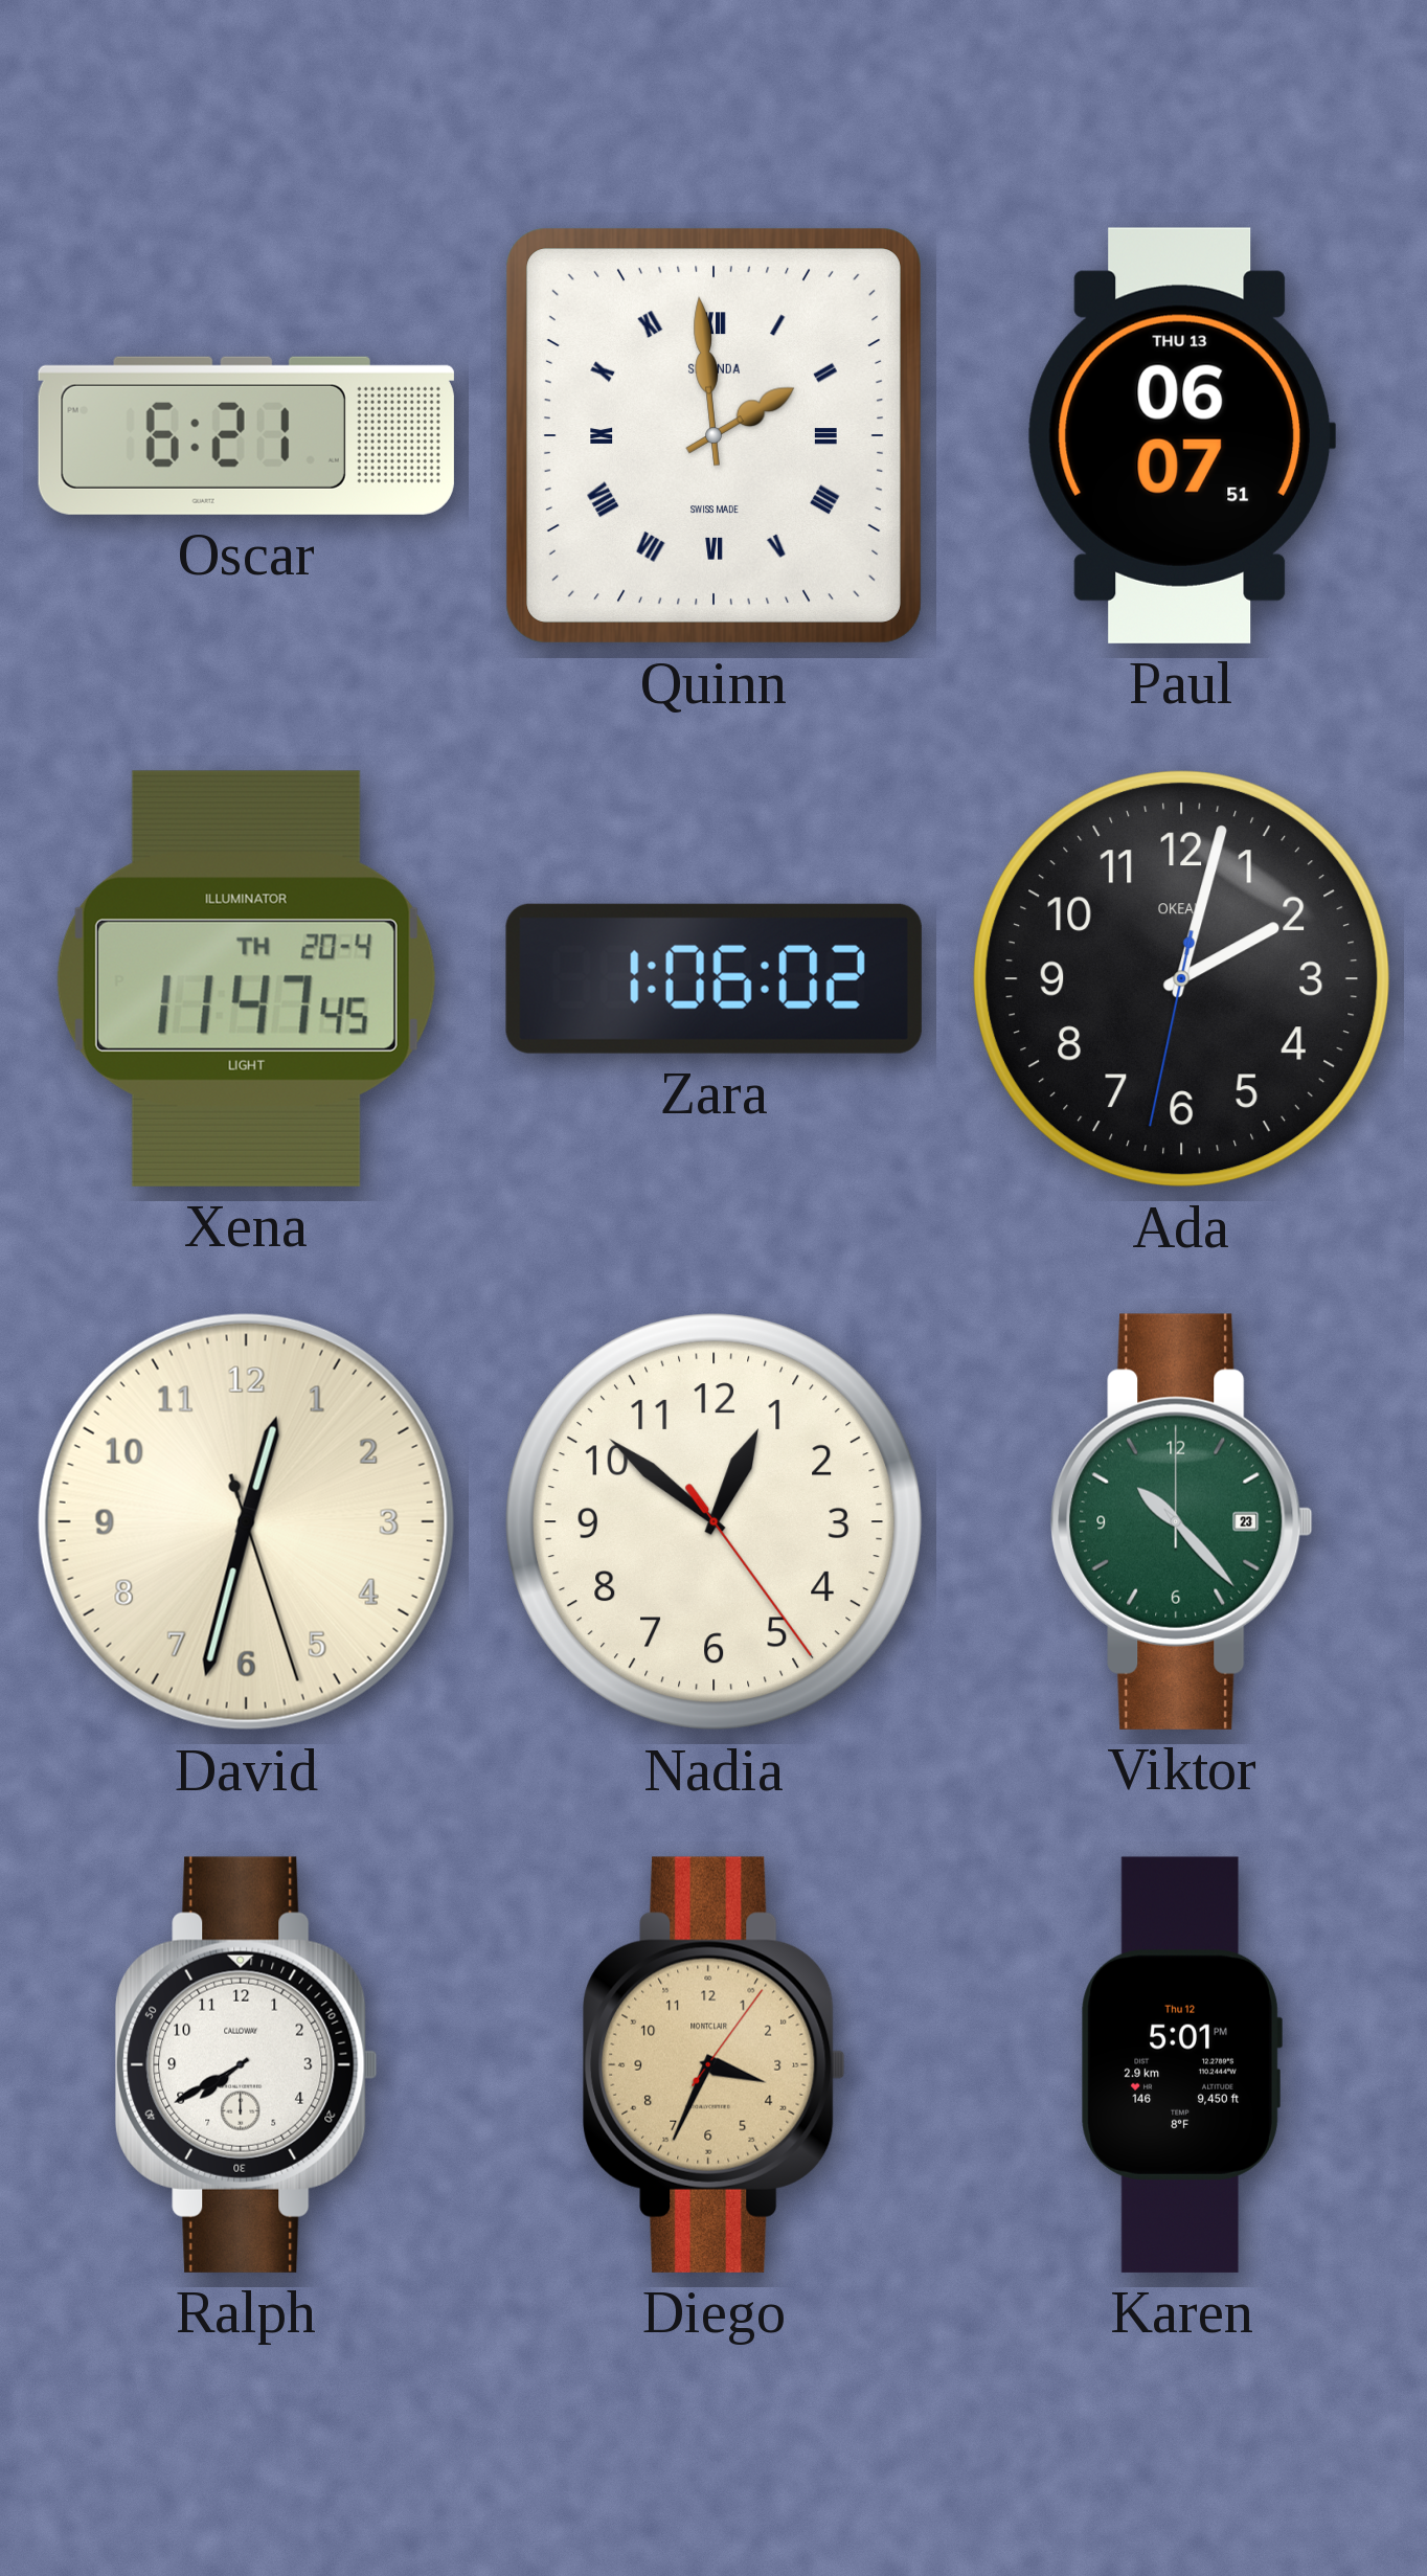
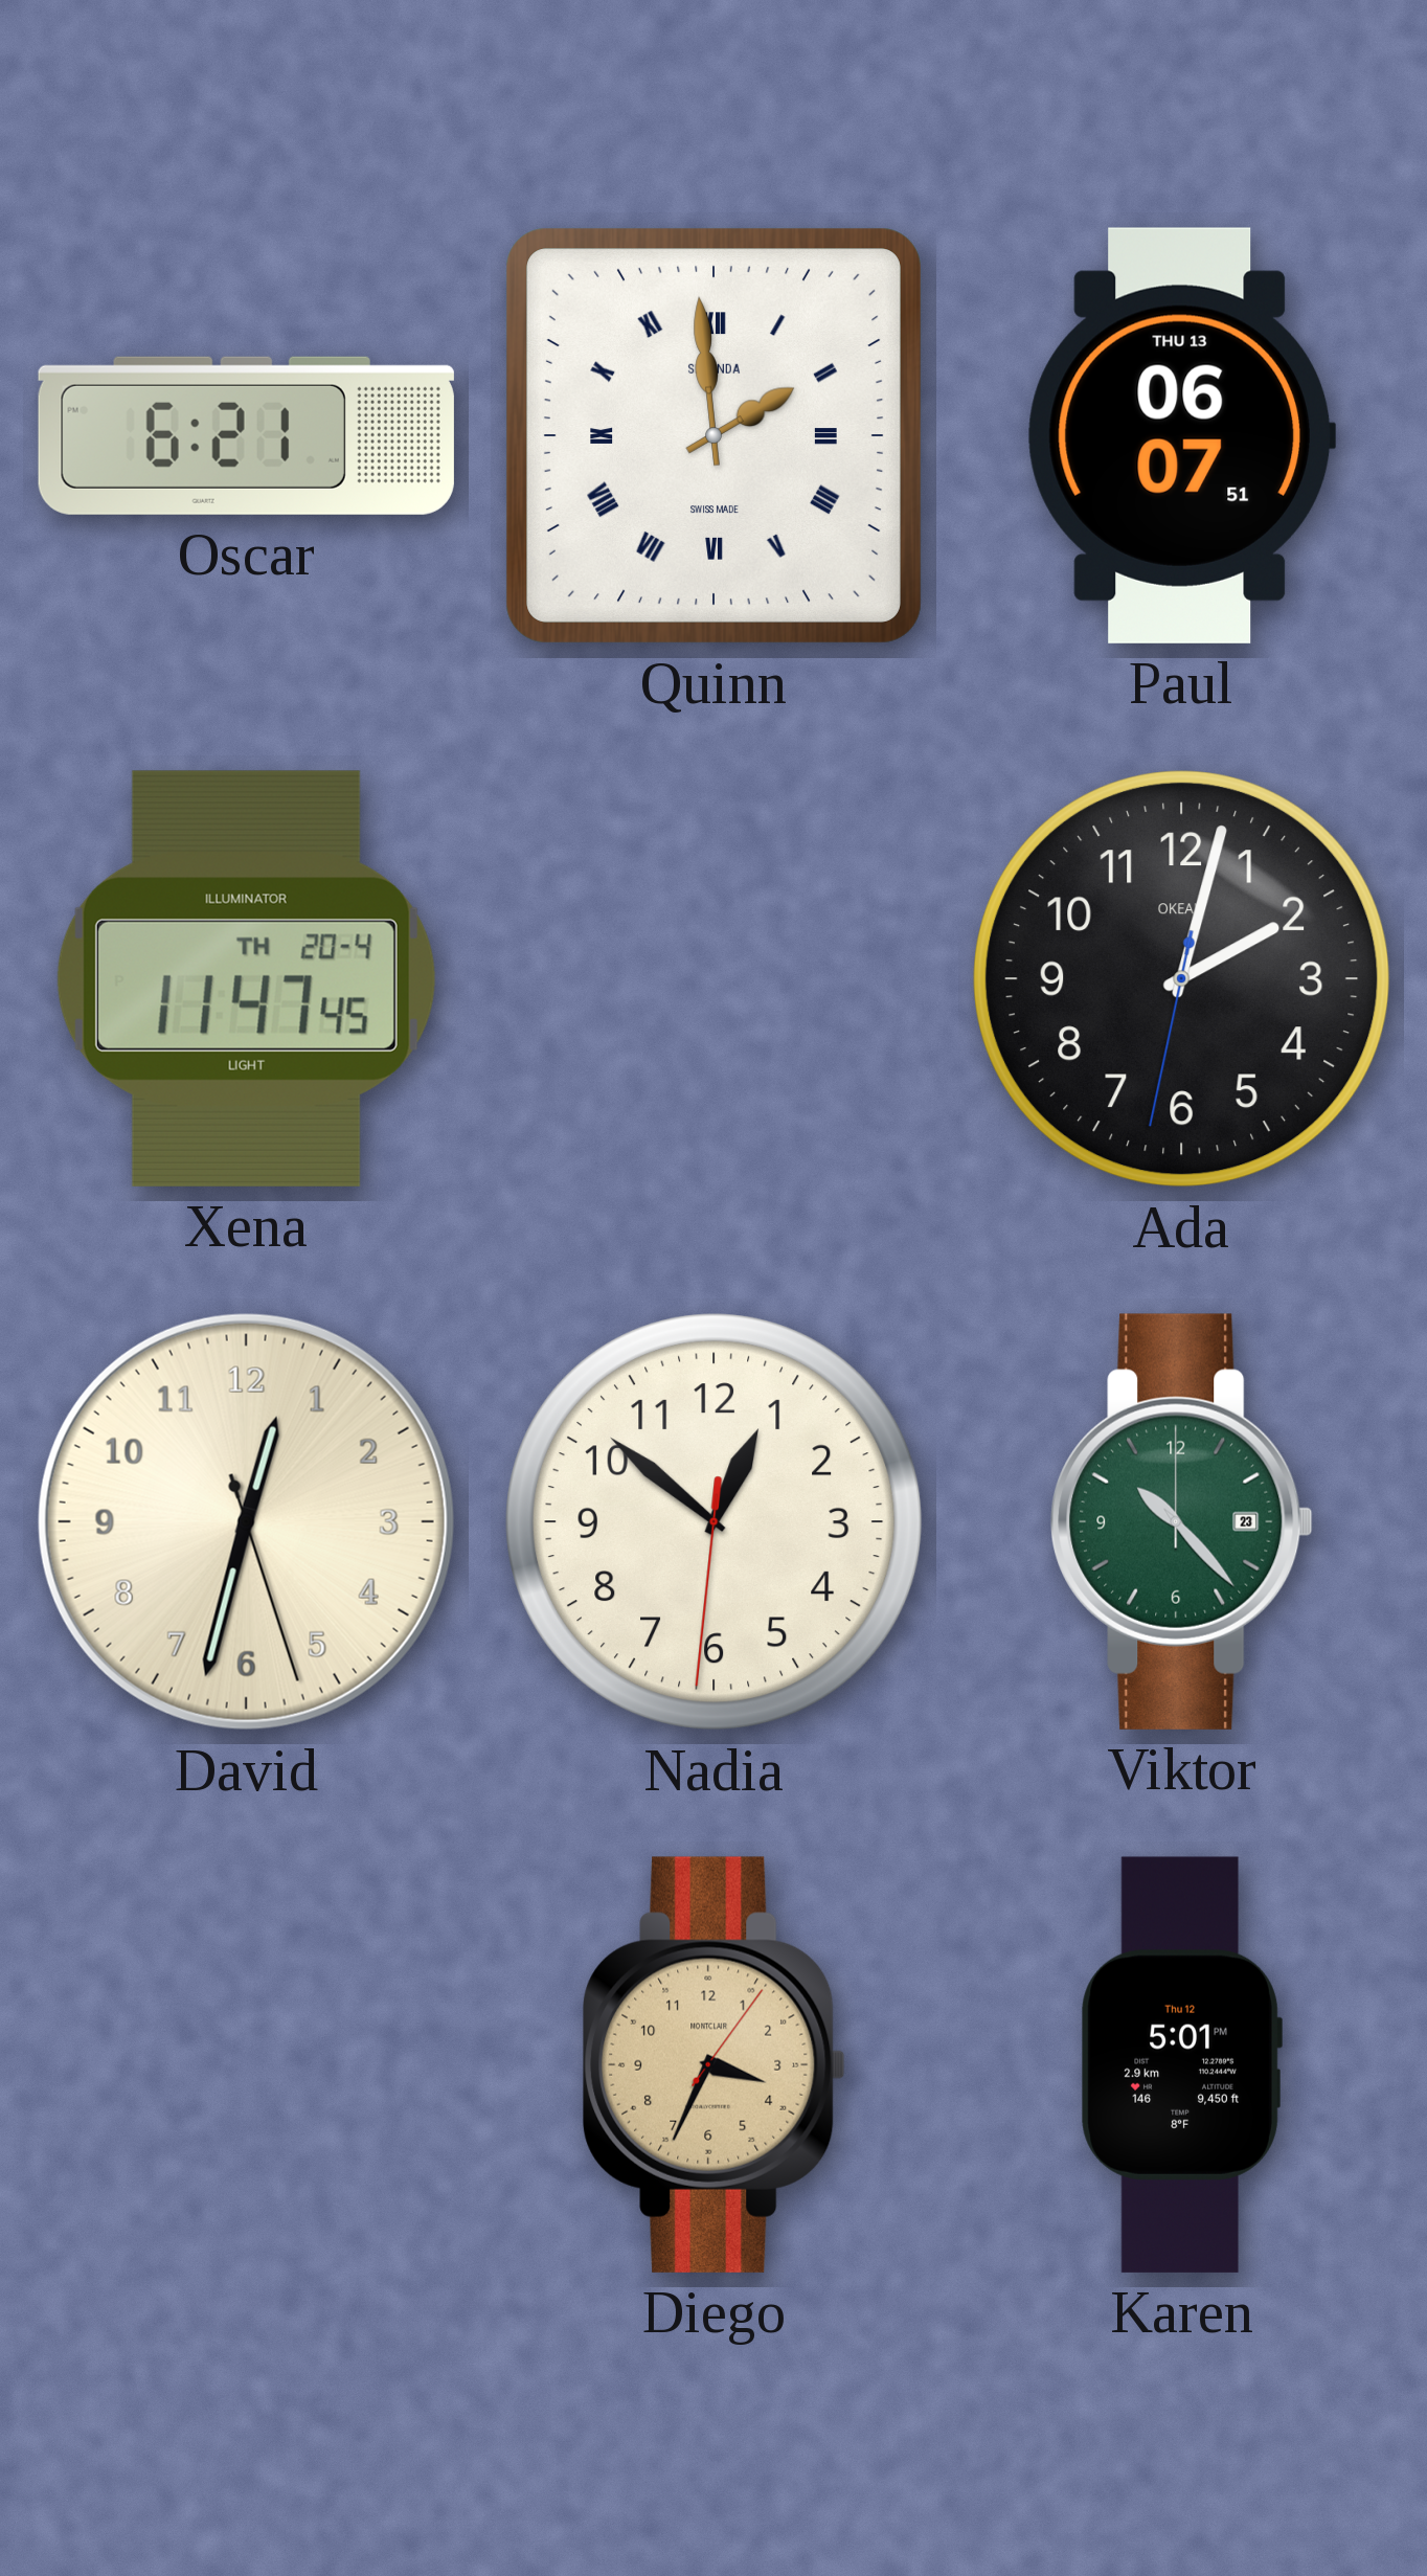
Zara: 1:06 -> none
Nadia: 12:51:24 -> 12:51:31
Ralph: 7:40 -> none
